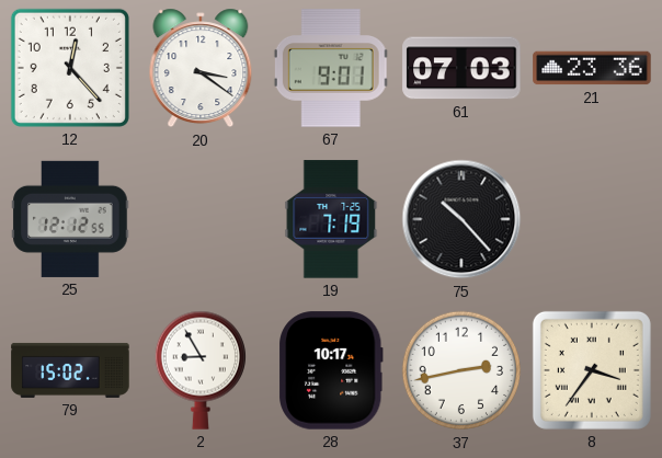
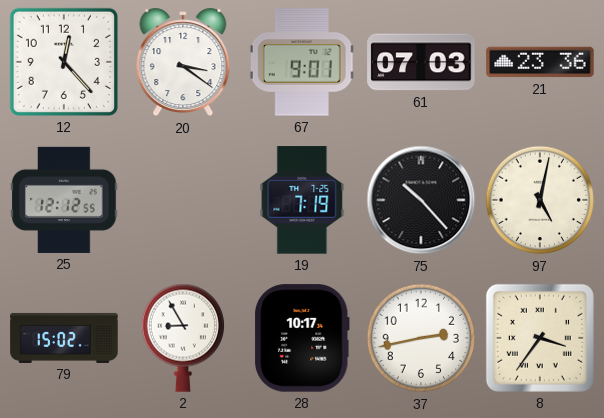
97: none -> 5:02
